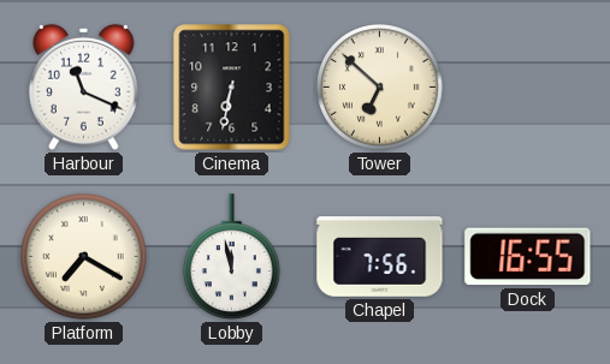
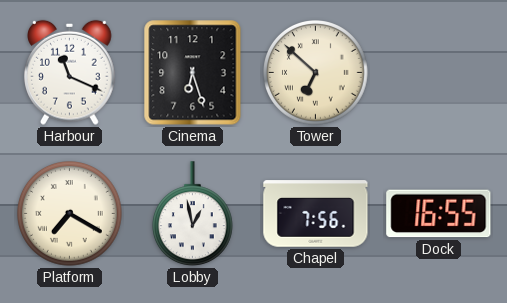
Cinema: 6:32 -> 6:27
Lobby: 11:58 -> 12:58
